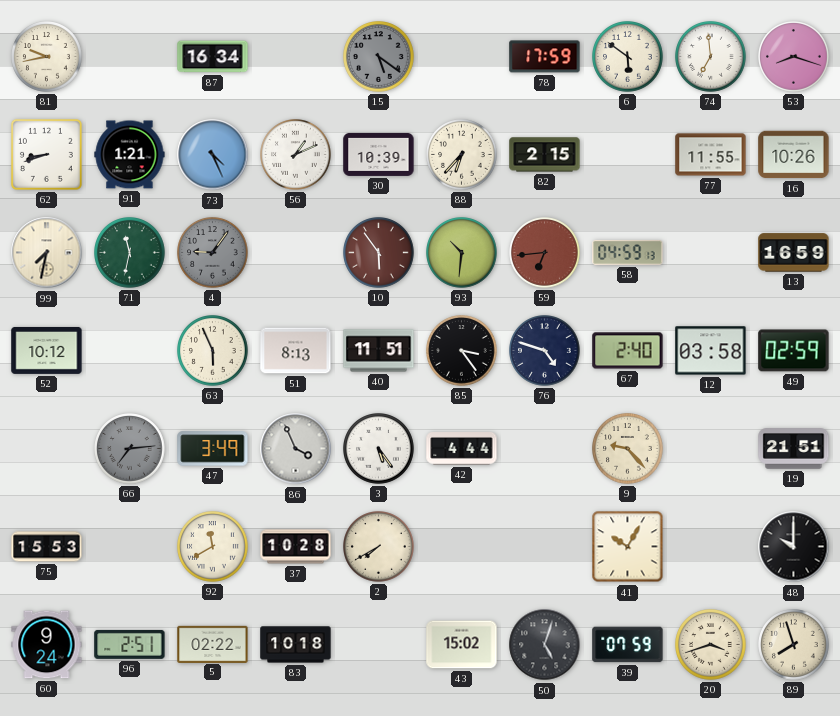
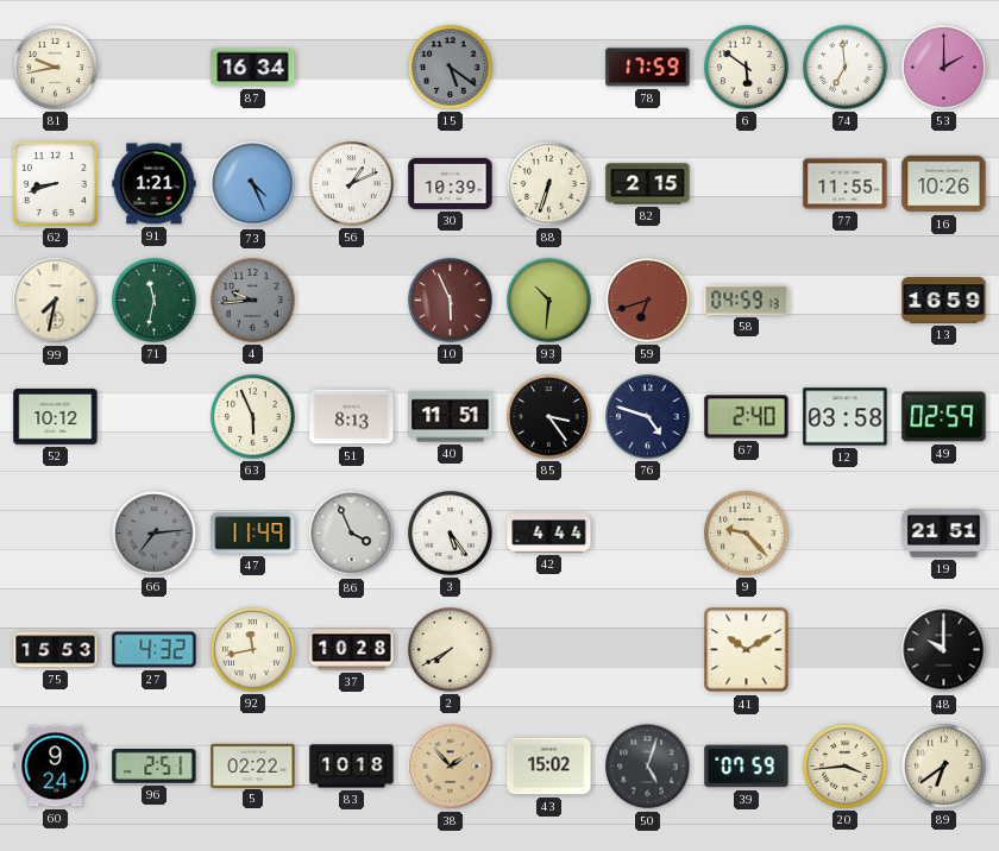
53: 8:18 -> 2:00
88: 6:37 -> 6:33
4: 9:06 -> 9:44
10: 5:54 -> 5:56
59: 6:44 -> 6:42
47: 3:49 -> 11:49
27: none -> 4:32
92: 11:40 -> 11:43
41: 10:05 -> 10:10
38: none -> 1:53
20: 3:42 -> 3:44
89: 7:57 -> 6:39
